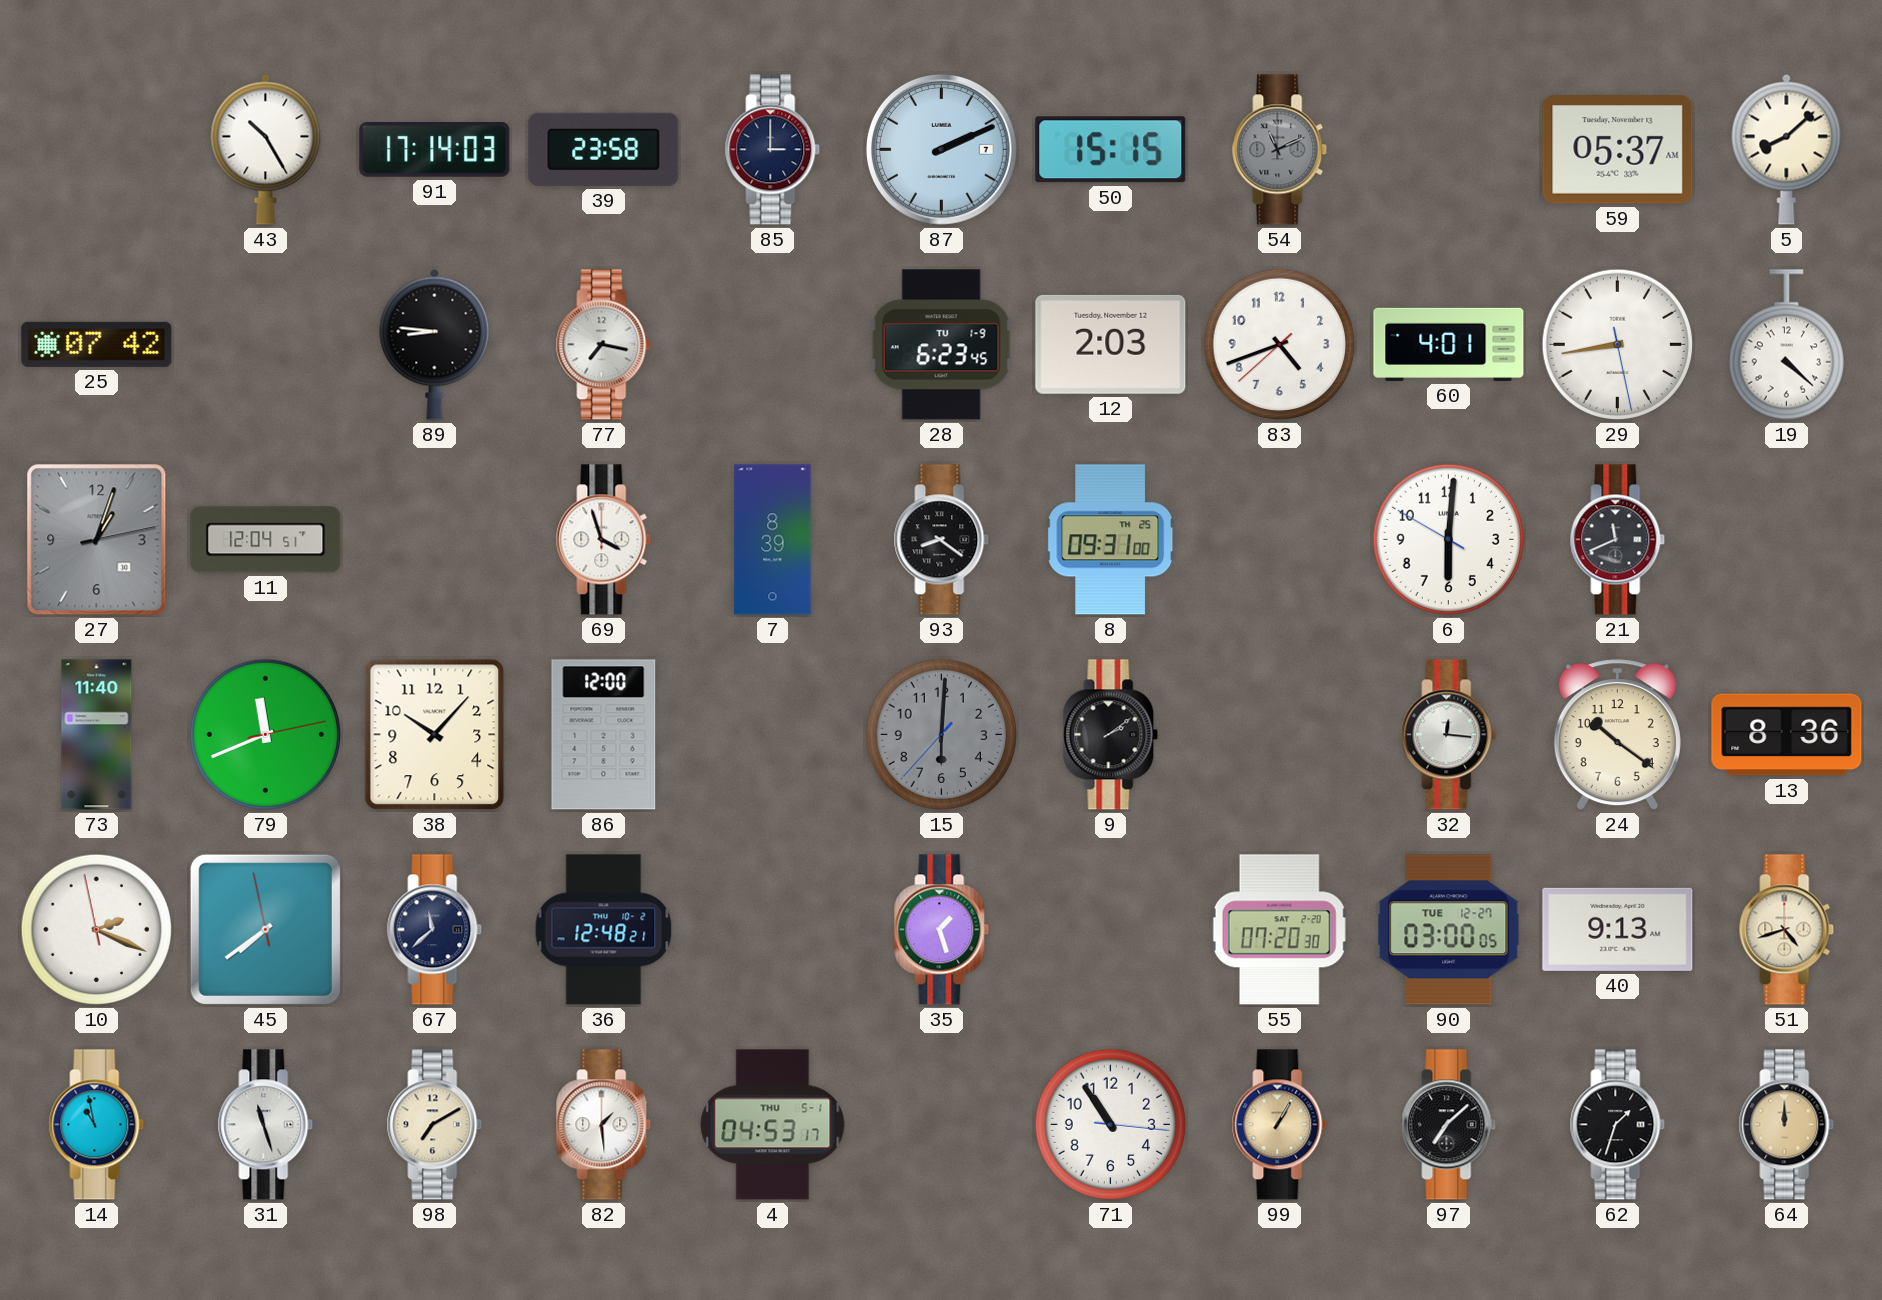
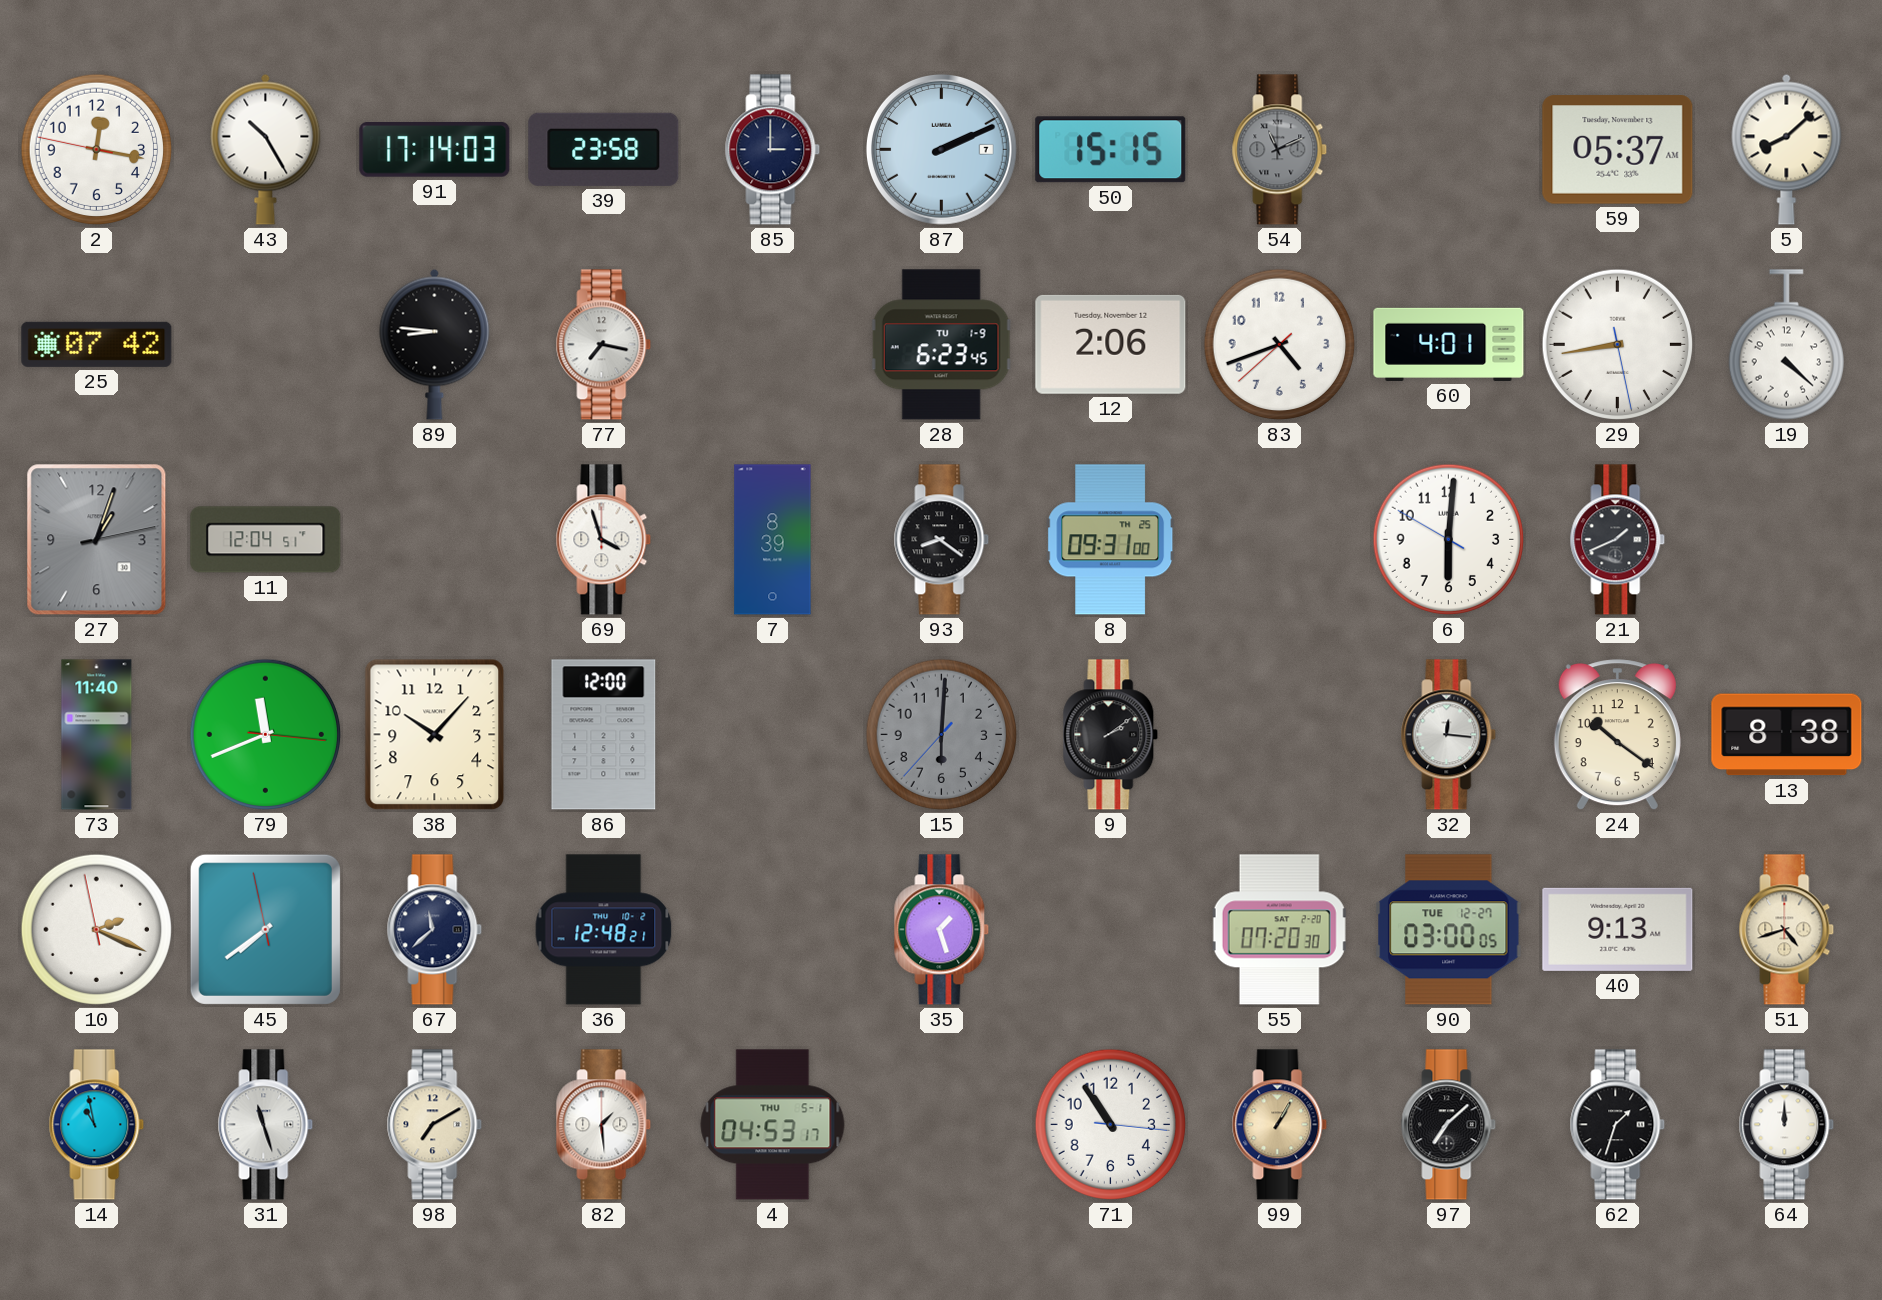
2: none -> 12:16
12: 2:03 -> 2:06
21: 11:41 -> 1:41
79: 11:41:13 -> 11:41:16
13: 8:36 -> 8:38
64 dial: champagne -> white
